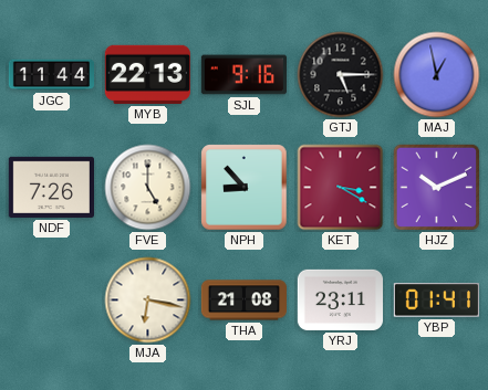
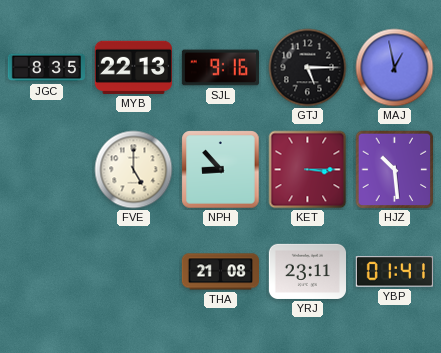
JGC: 11:44 -> 8:35
NDF: 7:26 -> none
KET: 3:20 -> 3:15
HJZ: 10:11 -> 10:29
MJA: 6:17 -> none
